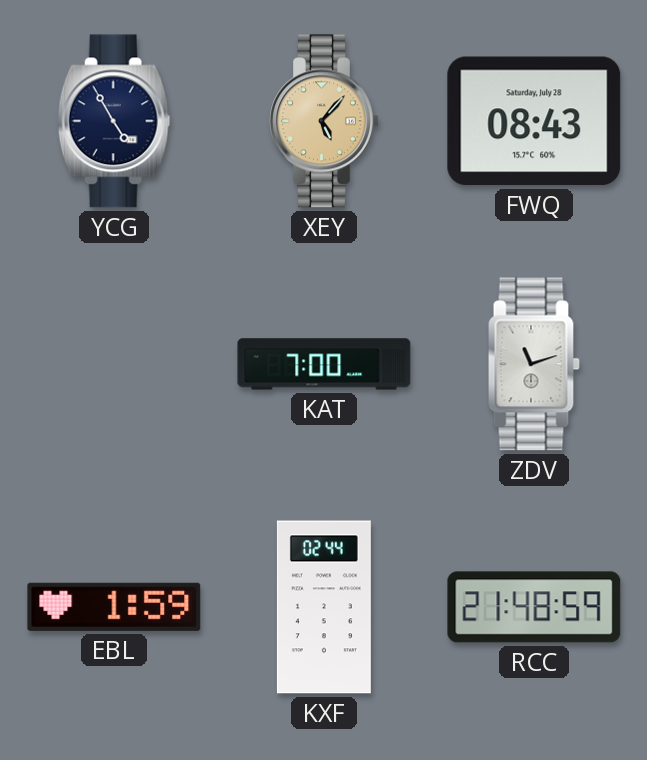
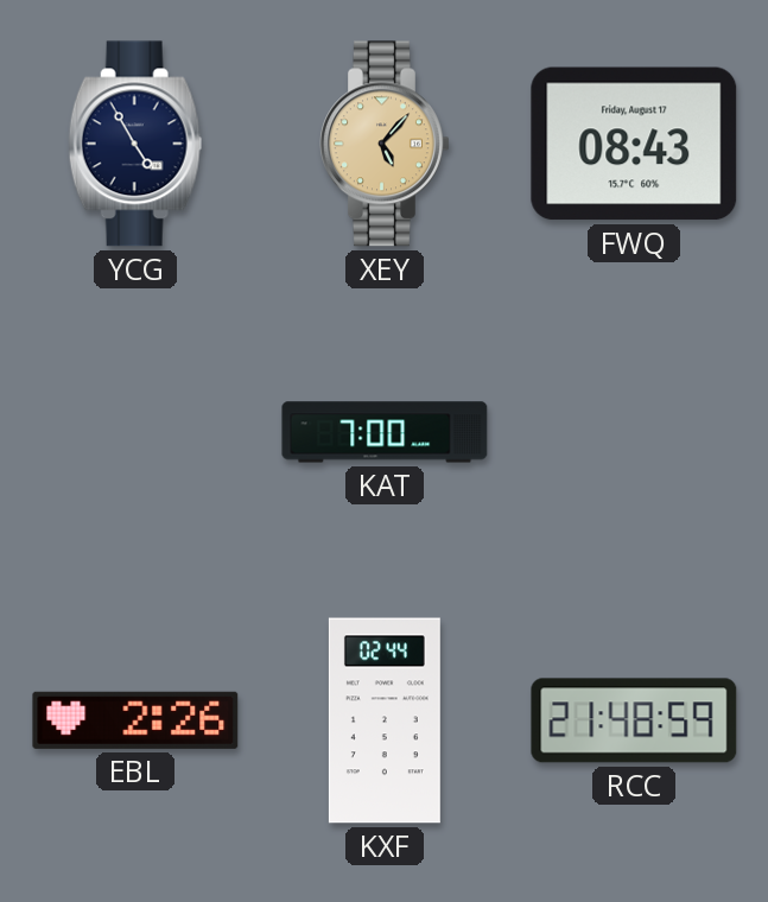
FWQ date: Saturday, July 28 -> Friday, August 17
ZDV: 11:12 -> none
EBL: 1:59 -> 2:26
